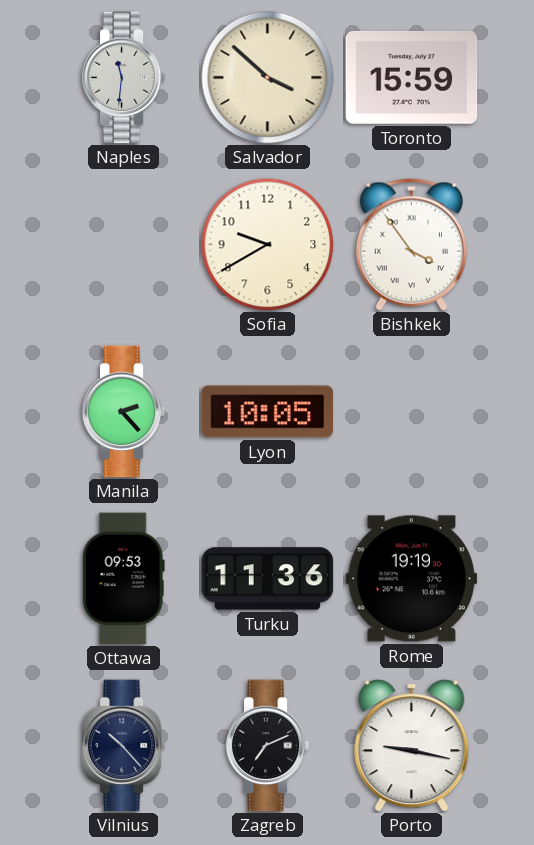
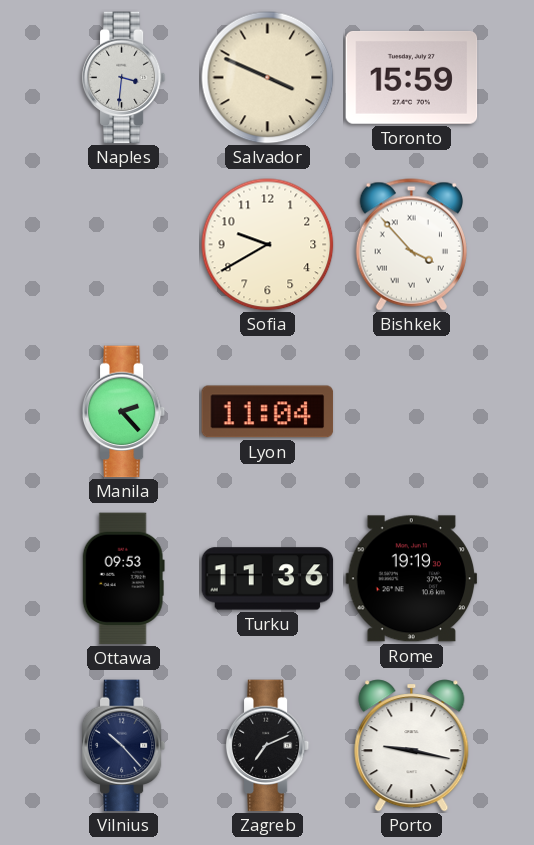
Naples: 11:31 -> 3:31
Salvador: 3:52 -> 3:49
Bishkek: 3:54 -> 3:53
Lyon: 10:05 -> 11:04
